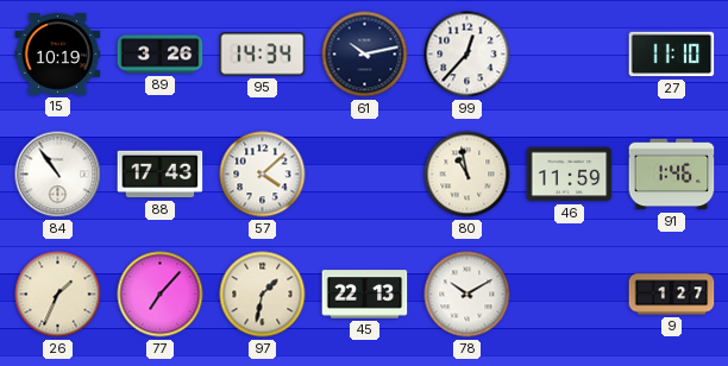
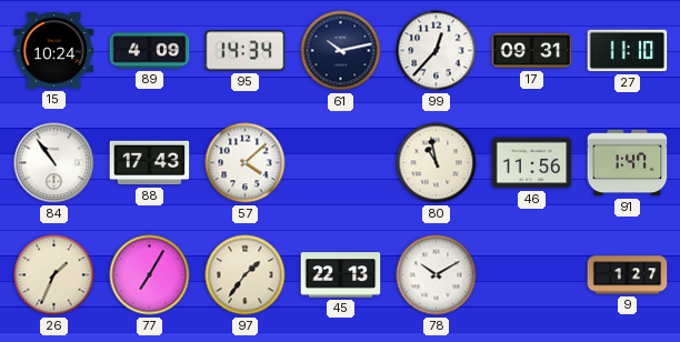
15: 10:19 -> 10:24
89: 3:26 -> 4:09
17: none -> 09:31
46: 11:59 -> 11:56
91: 1:46 -> 1:47
77: 7:07 -> 7:05
97: 1:32 -> 1:36
